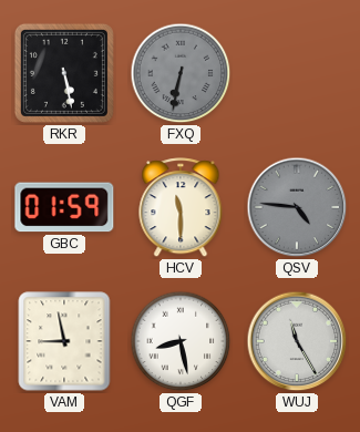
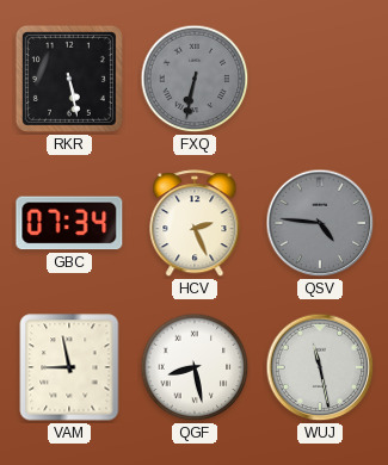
GBC: 01:59 -> 07:34
HCV: 11:30 -> 2:26
WUJ: 11:25 -> 11:28
